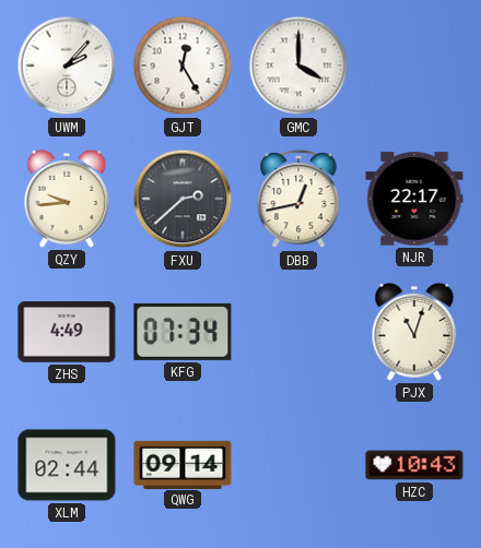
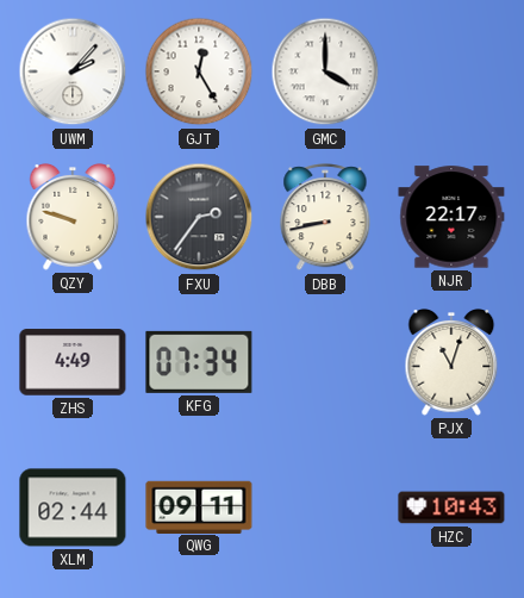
QZY: 9:44 -> 9:48
FXU: 2:38 -> 2:36
DBB: 12:43 -> 8:43
QWG: 09:14 -> 09:11
